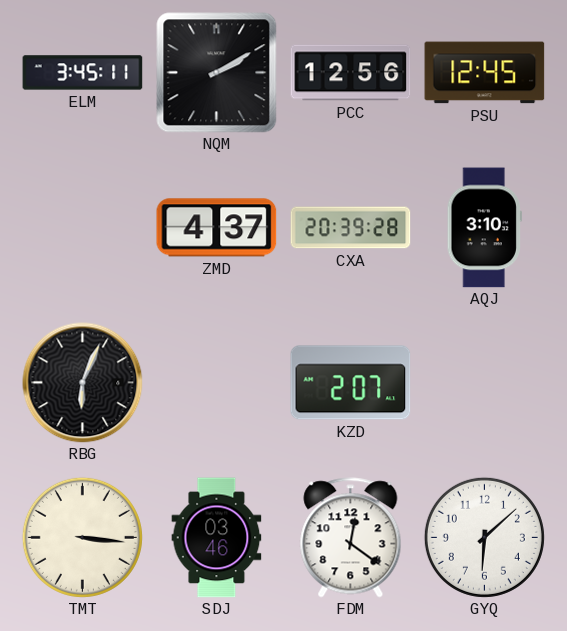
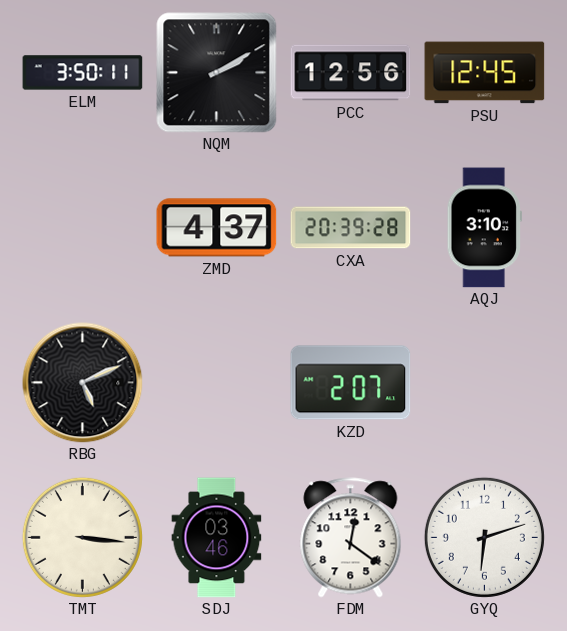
ELM: 3:45 -> 3:50
RBG: 6:04 -> 5:11
GYQ: 6:08 -> 6:12
